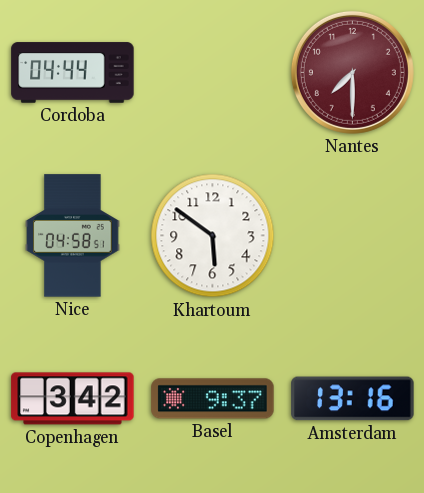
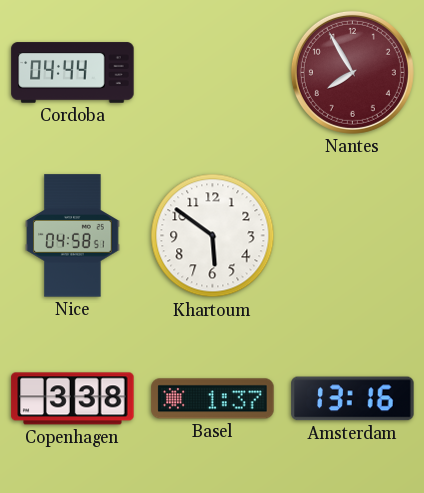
Nantes: 7:30 -> 7:55
Copenhagen: 3:42 -> 3:38
Basel: 9:37 -> 1:37
